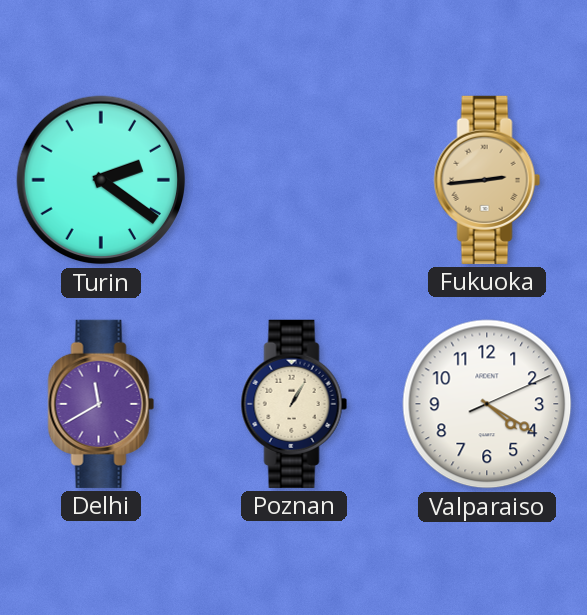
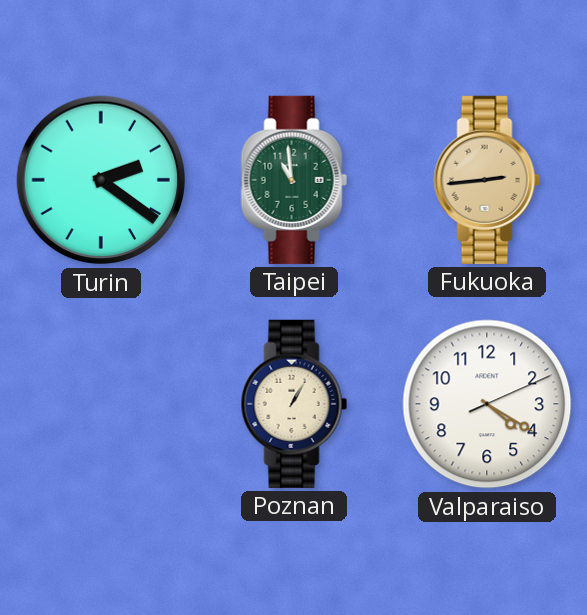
Taipei: none -> 10:59
Delhi: 11:40 -> none
